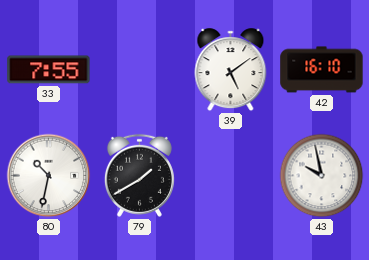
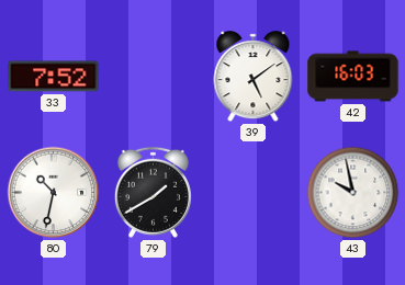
33: 7:55 -> 7:52
42: 16:10 -> 16:03
